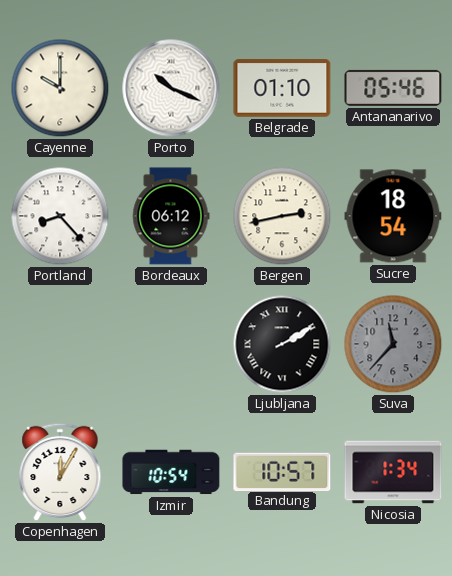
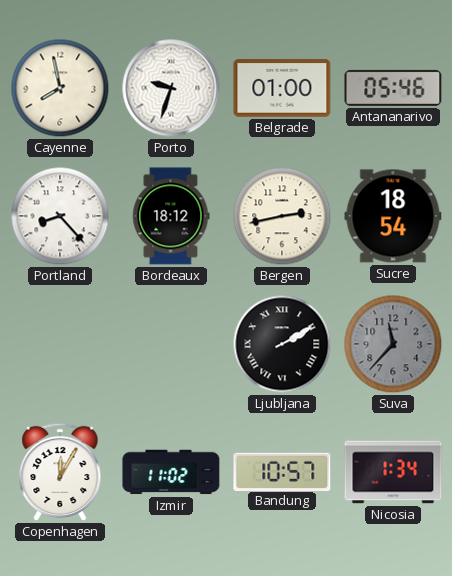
Cayenne: 10:00 -> 7:58
Porto: 10:19 -> 9:33
Belgrade: 01:10 -> 01:00
Bordeaux: 06:12 -> 18:12
Izmir: 10:54 -> 11:02
